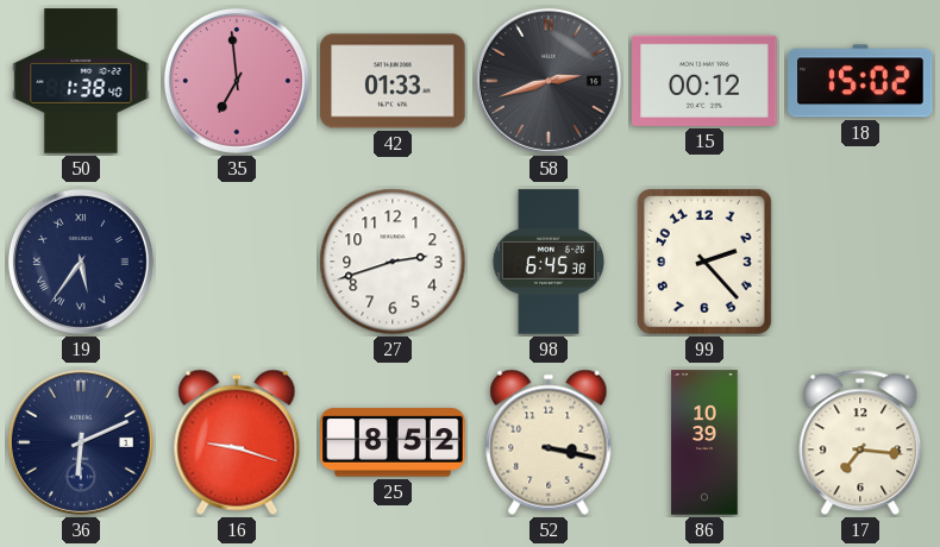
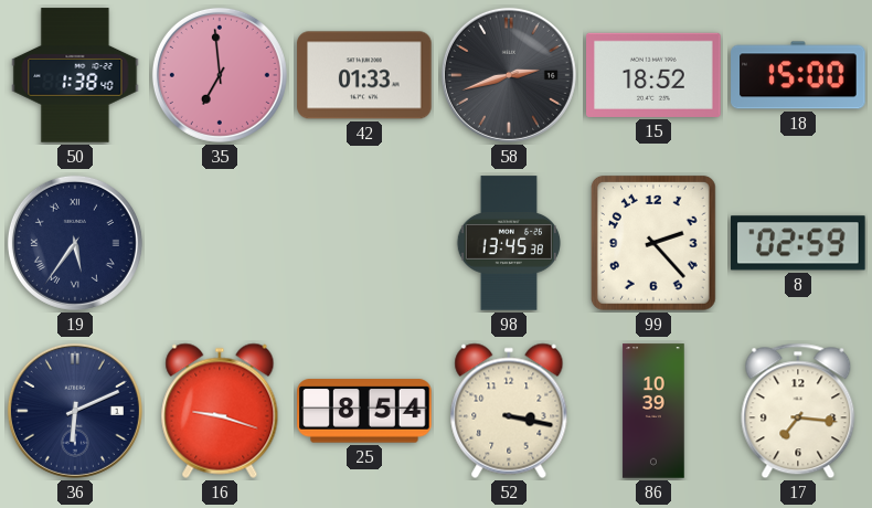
15: 00:12 -> 18:52
18: 15:02 -> 15:00
27: 2:42 -> none
98: 6:45 -> 13:45
8: none -> 02:59
25: 8:52 -> 8:54
